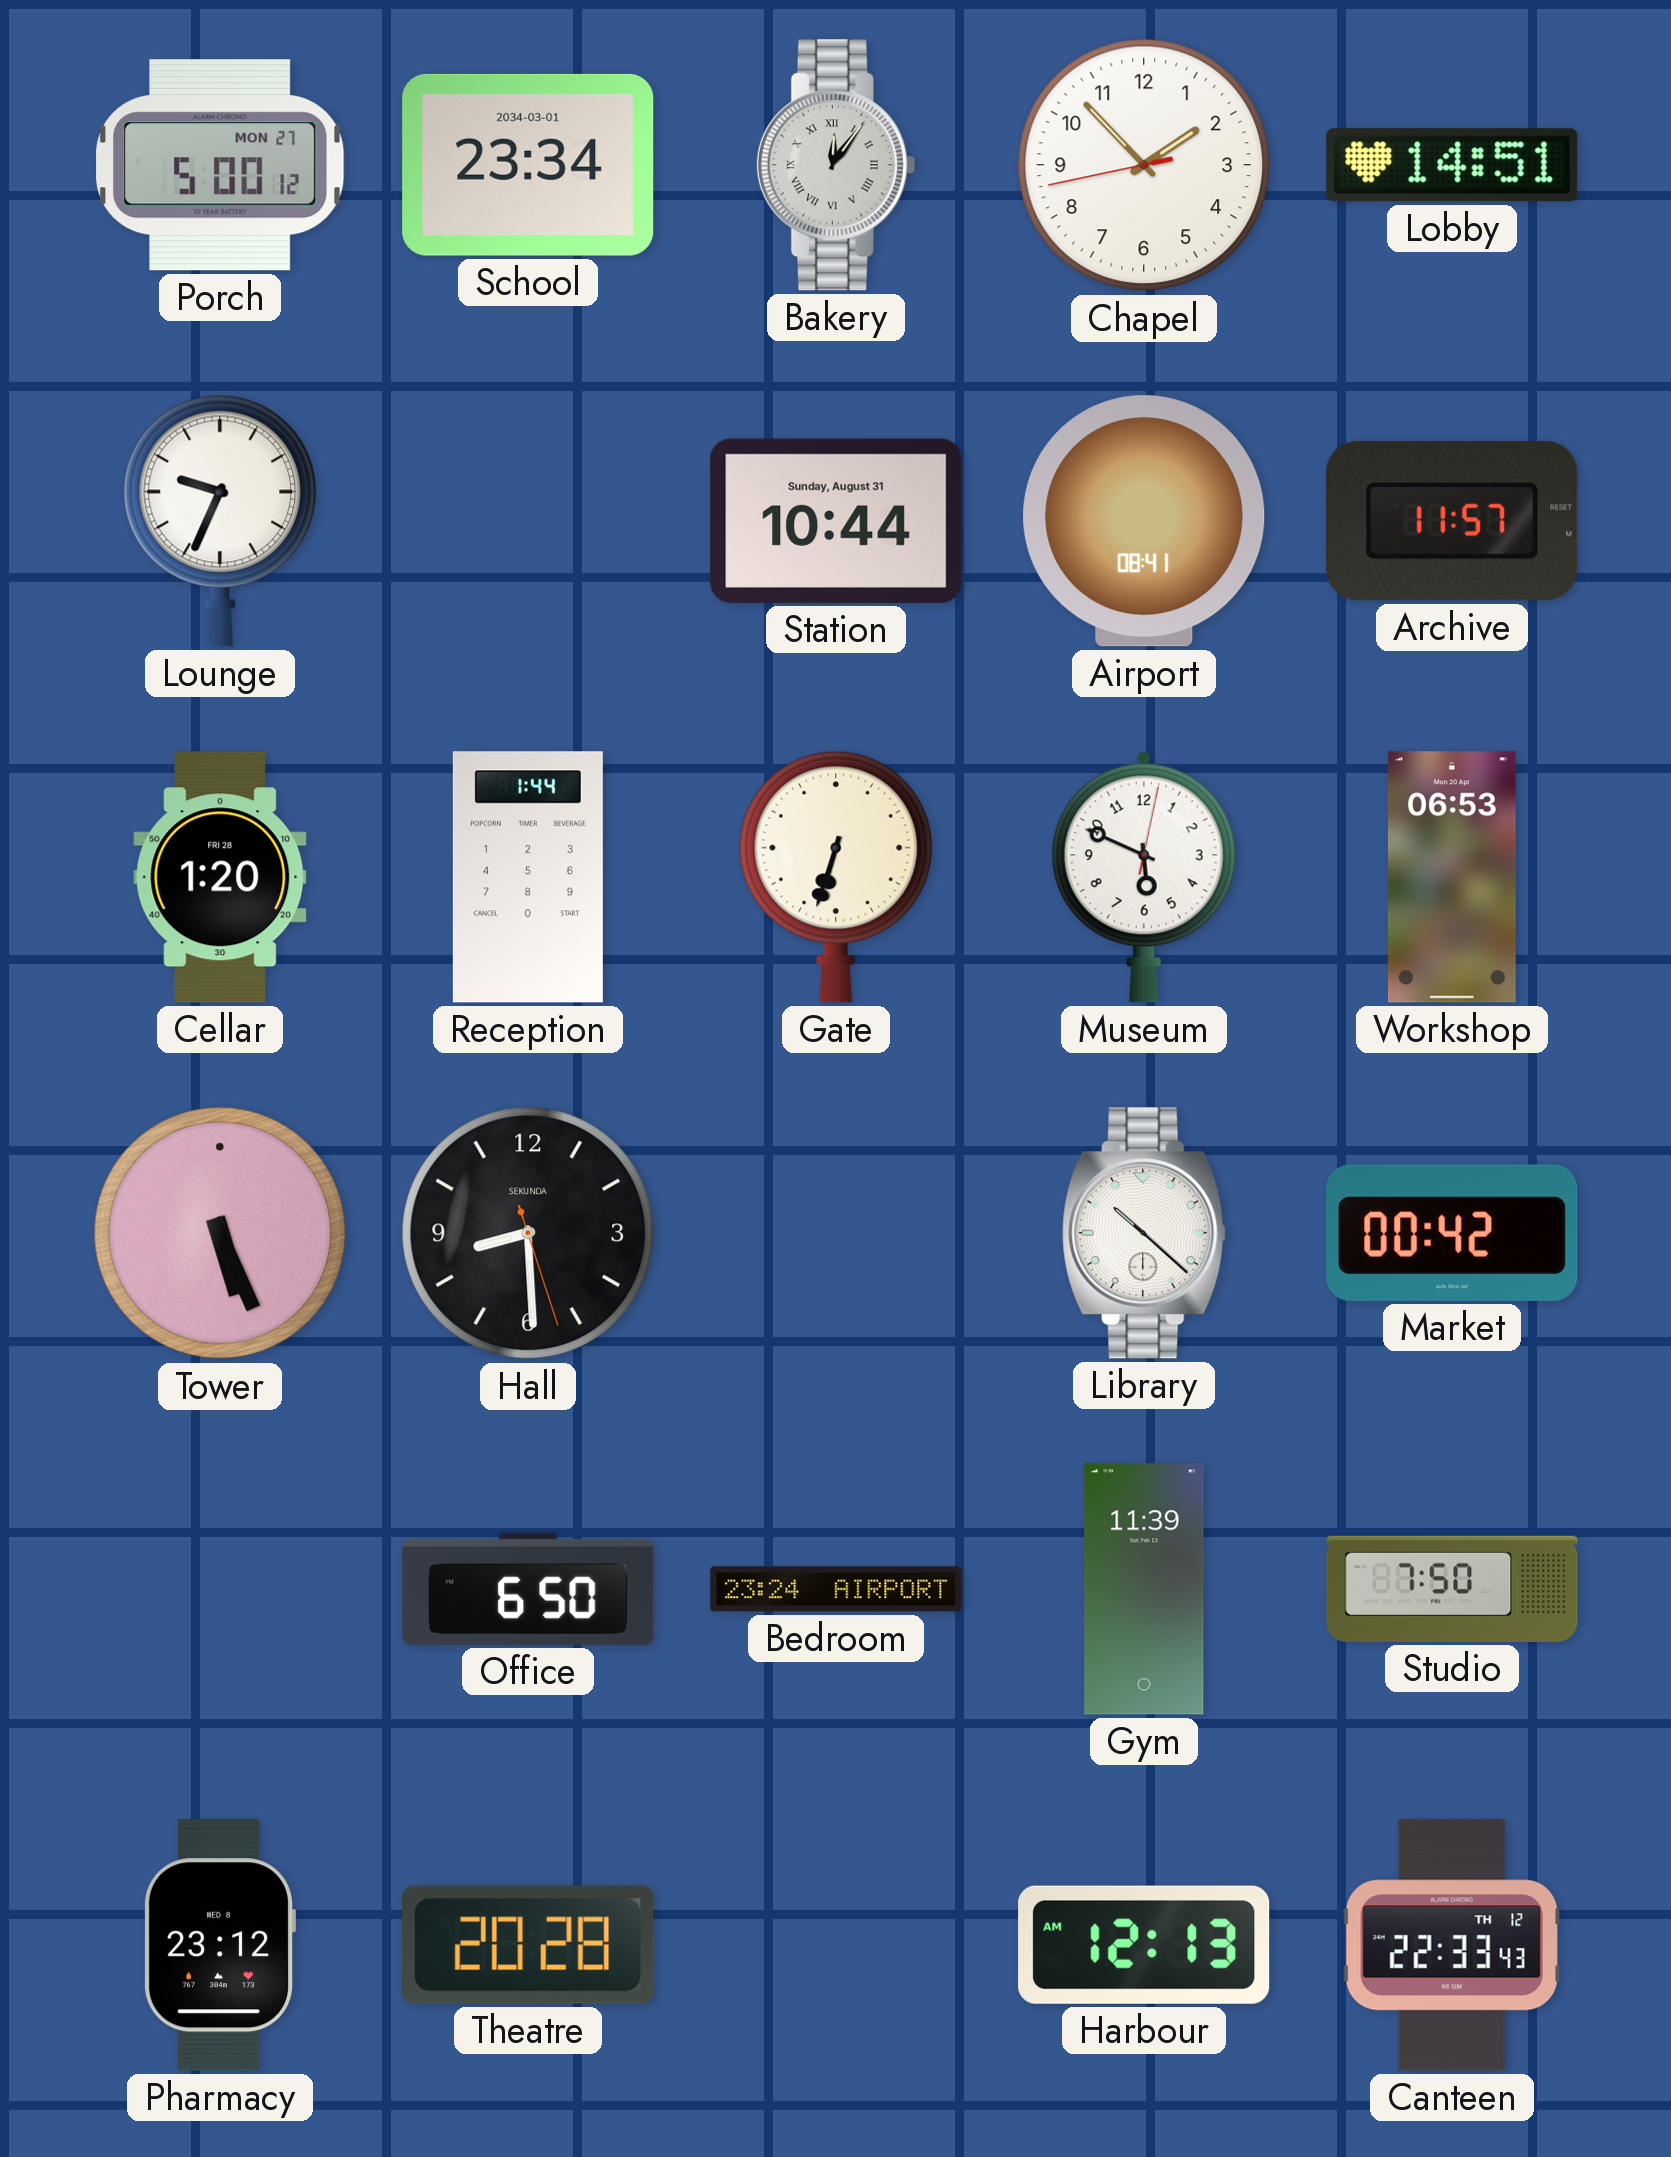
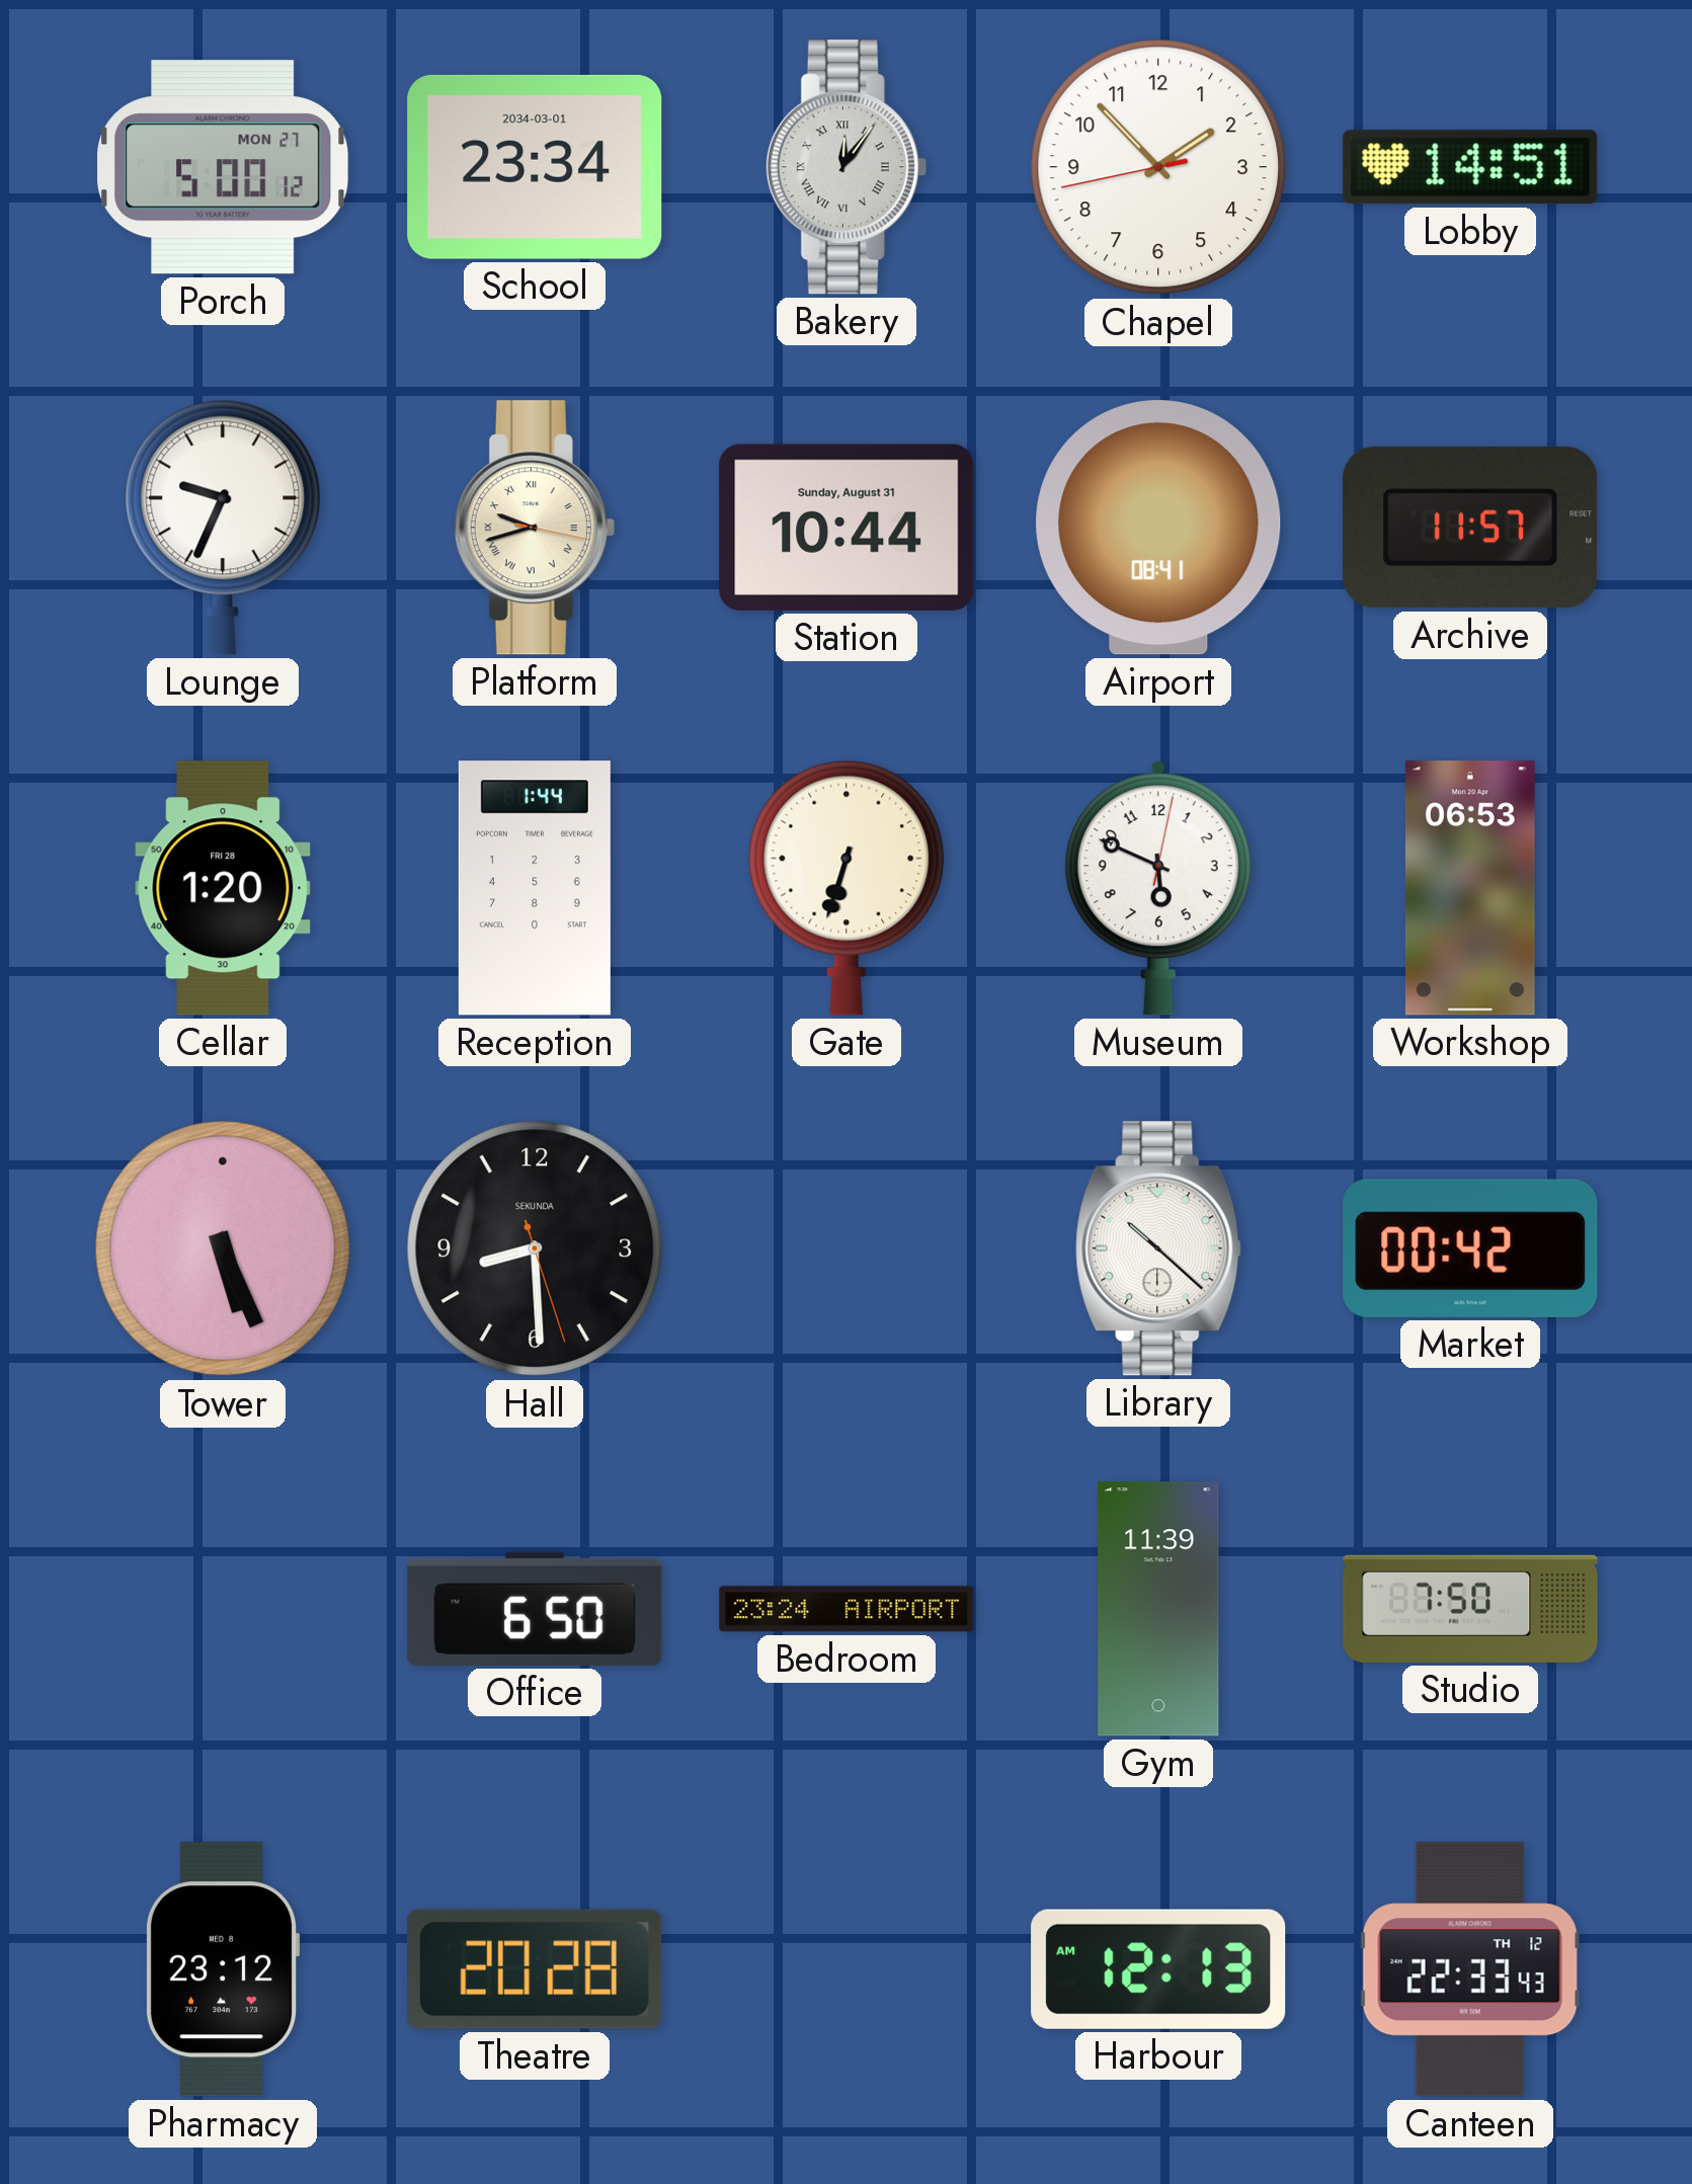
Platform: none -> 9:42
